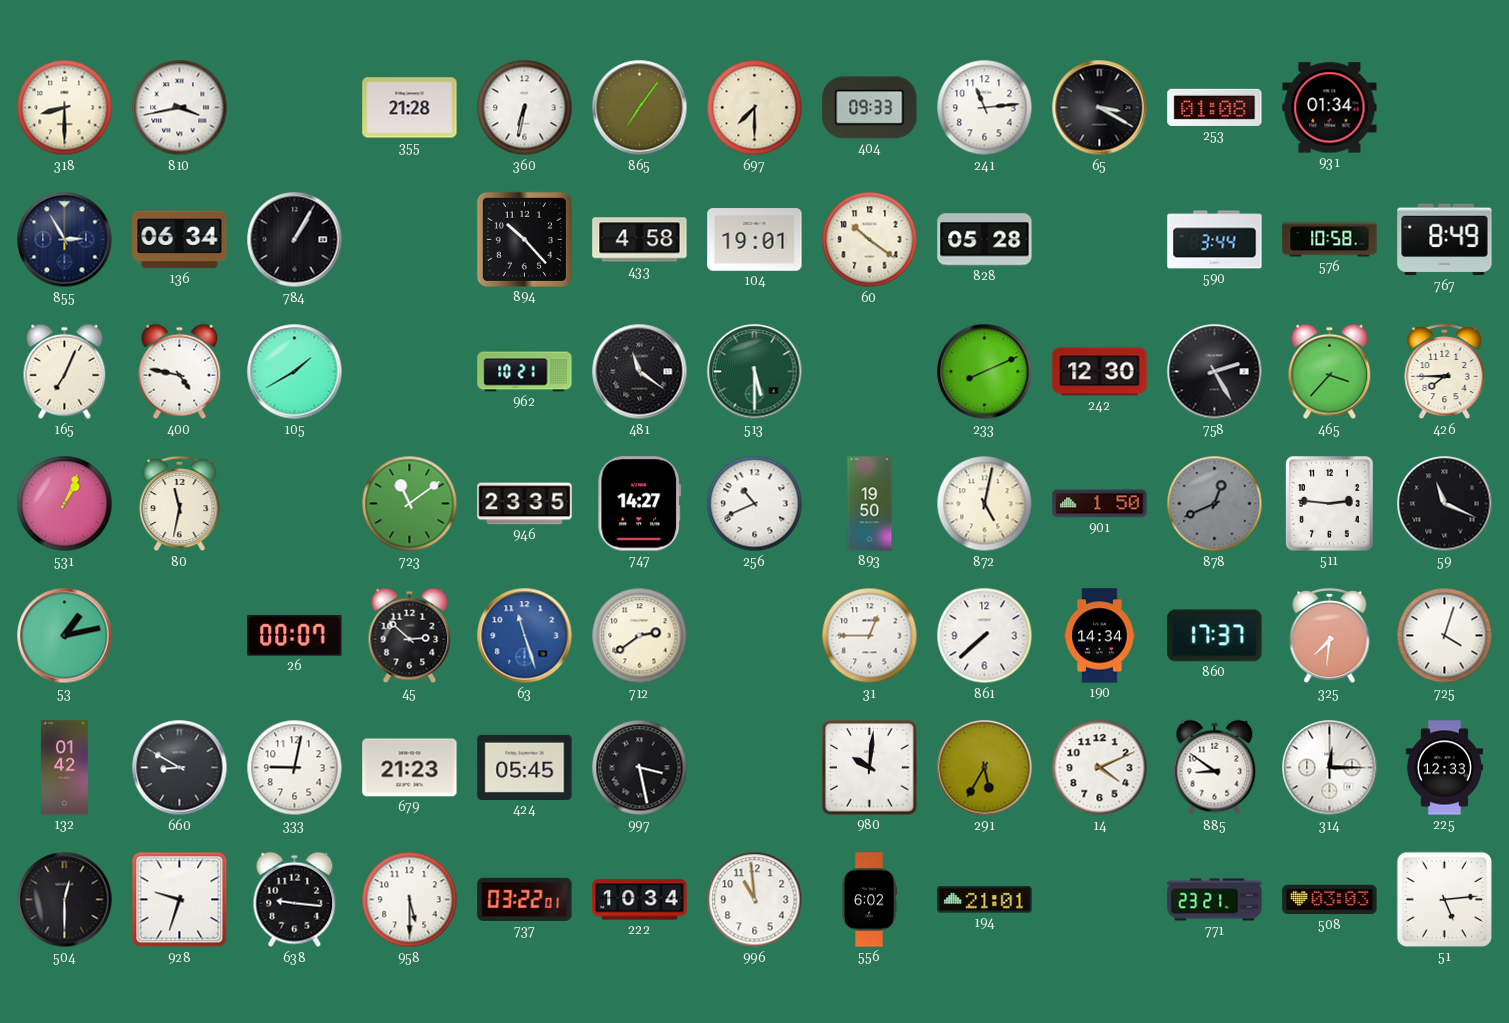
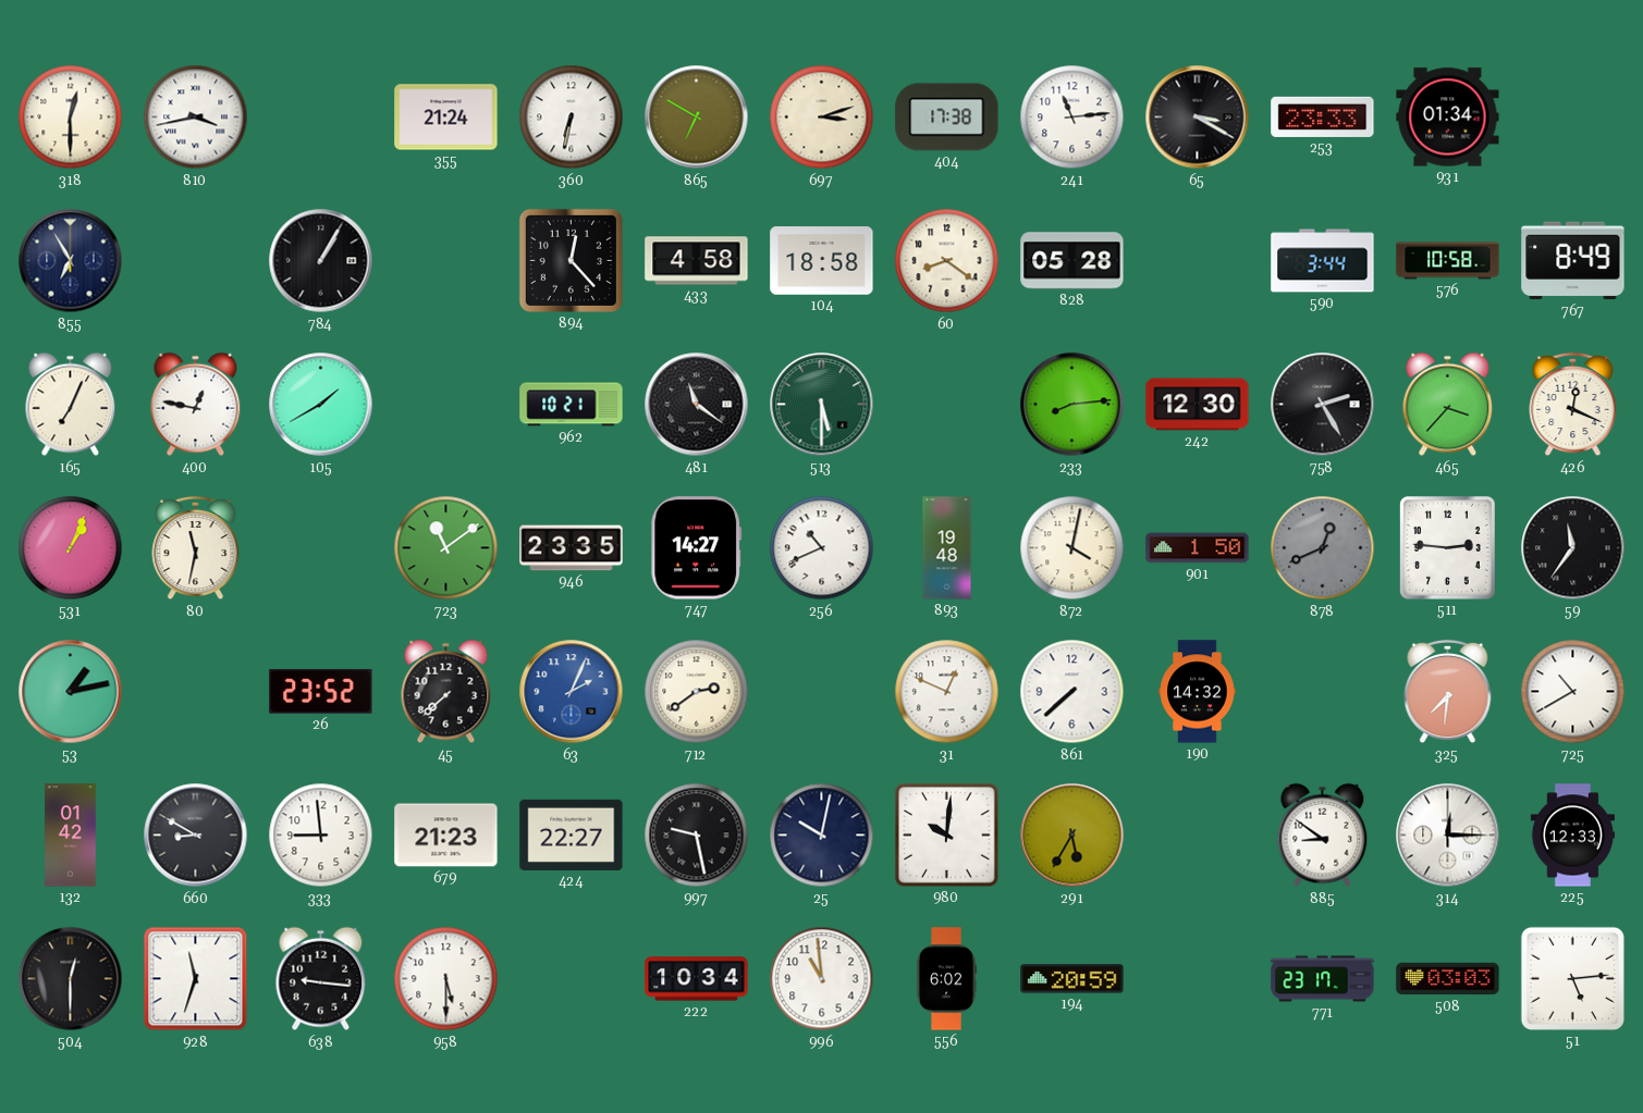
318: 8:30 -> 12:30
355: 21:28 -> 21:24
865: 7:06 -> 6:50
697: 7:30 -> 3:12
404: 09:33 -> 17:38
253: 01:08 -> 23:33
855: 2:55 -> 6:55
136: 06:34 -> none
894: 10:23 -> 12:23
104: 19:01 -> 18:58
60: 10:21 -> 8:21
400: 4:47 -> 12:47
233: 8:11 -> 8:14
426: 7:45 -> 12:19
893: 19:50 -> 19:48
872: 5:02 -> 4:02
59: 11:19 -> 11:36
26: 00:07 -> 23:52
45: 2:52 -> 7:38
63: 11:27 -> 2:04
31: 12:45 -> 12:49
190: 14:34 -> 14:32
860: 17:37 -> none
725: 4:03 -> 10:40
333: 9:02 -> 8:59
424: 05:45 -> 22:27
997: 3:28 -> 9:28
25: none -> 10:02
14: 4:11 -> none
928: 9:33 -> 11:33
737: 03:22 -> none
194: 21:01 -> 20:59
771: 23:21 -> 23:17
